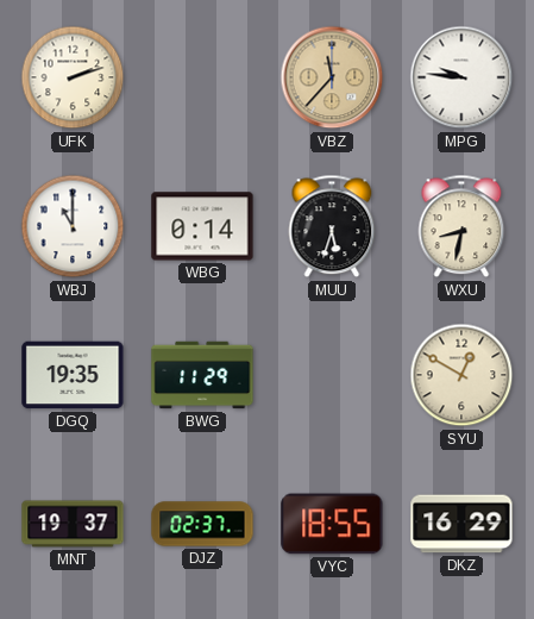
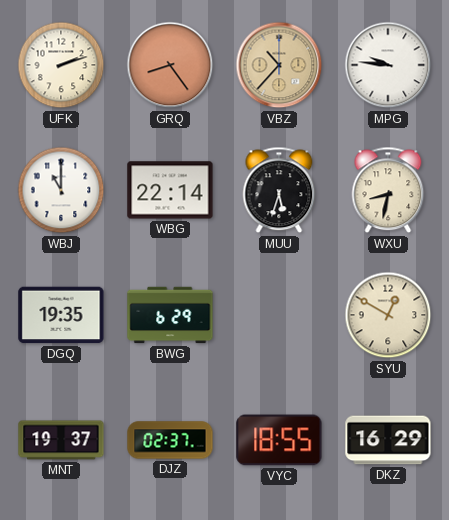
GRQ: none -> 8:24
VBZ: 11:37 -> 10:37
WBG: 0:14 -> 22:14
BWG: 11:29 -> 6:29
